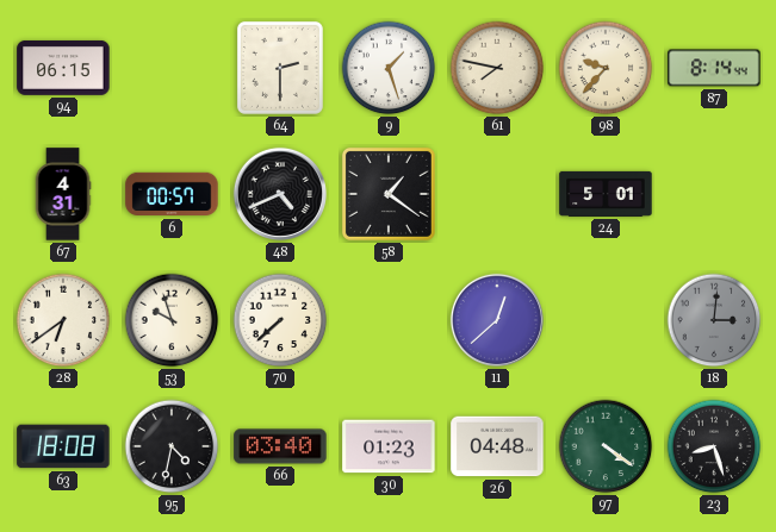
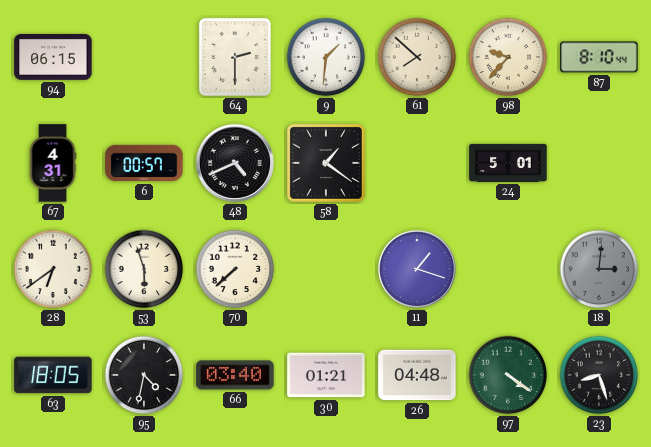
9: 1:27 -> 1:31
61: 7:47 -> 7:52
87: 8:14 -> 8:10
53: 9:57 -> 5:57
11: 12:38 -> 1:18
63: 18:08 -> 18:05
30: 01:23 -> 01:21
